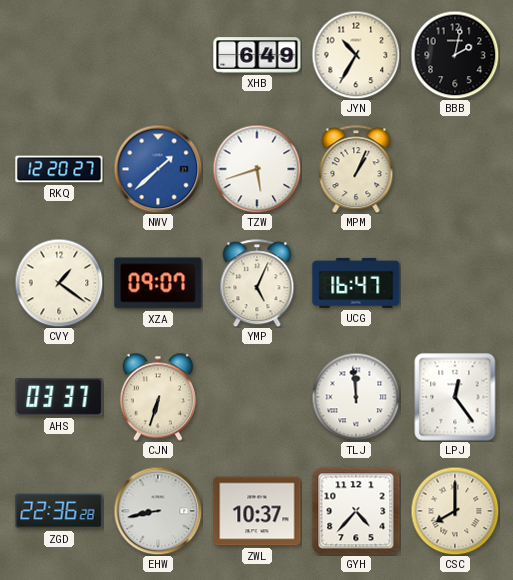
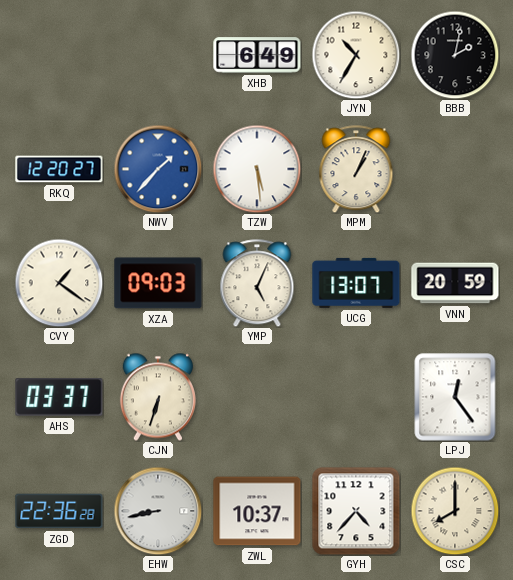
NWV: 1:38 -> 1:37
TZW: 5:42 -> 5:29
XZA: 09:07 -> 09:03
UCG: 16:47 -> 13:07
VNN: none -> 20:59
TLJ: 11:59 -> none
